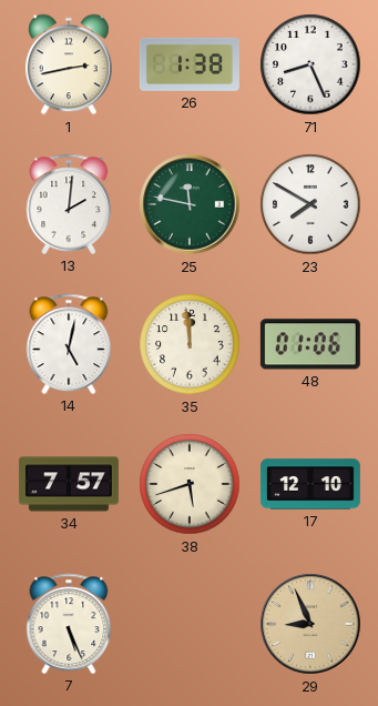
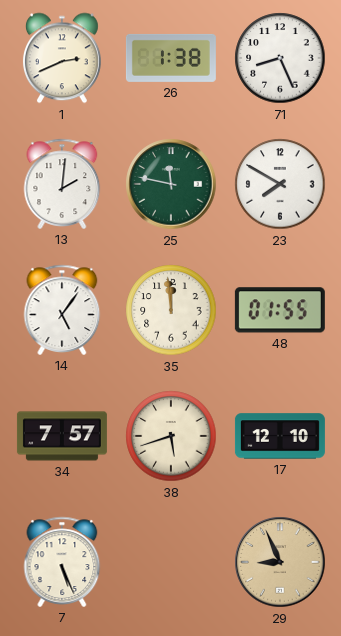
1: 2:43 -> 2:41
14: 5:02 -> 5:06
48: 01:06 -> 01:55
